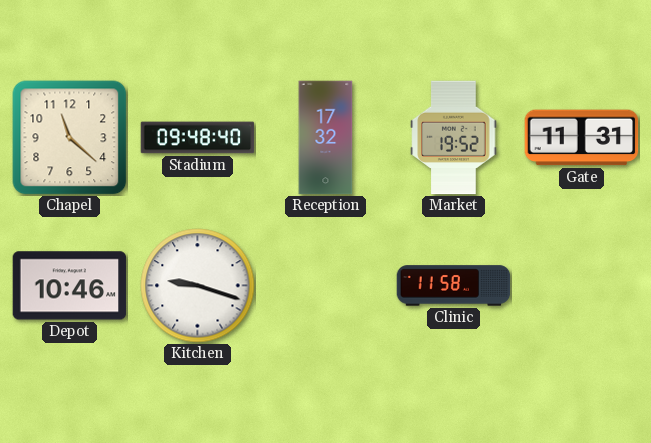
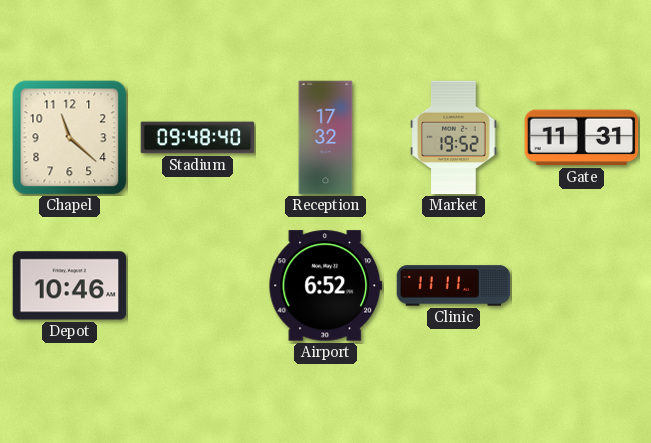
Kitchen: 9:18 -> none
Airport: none -> 6:52
Clinic: 11:58 -> 11:11
